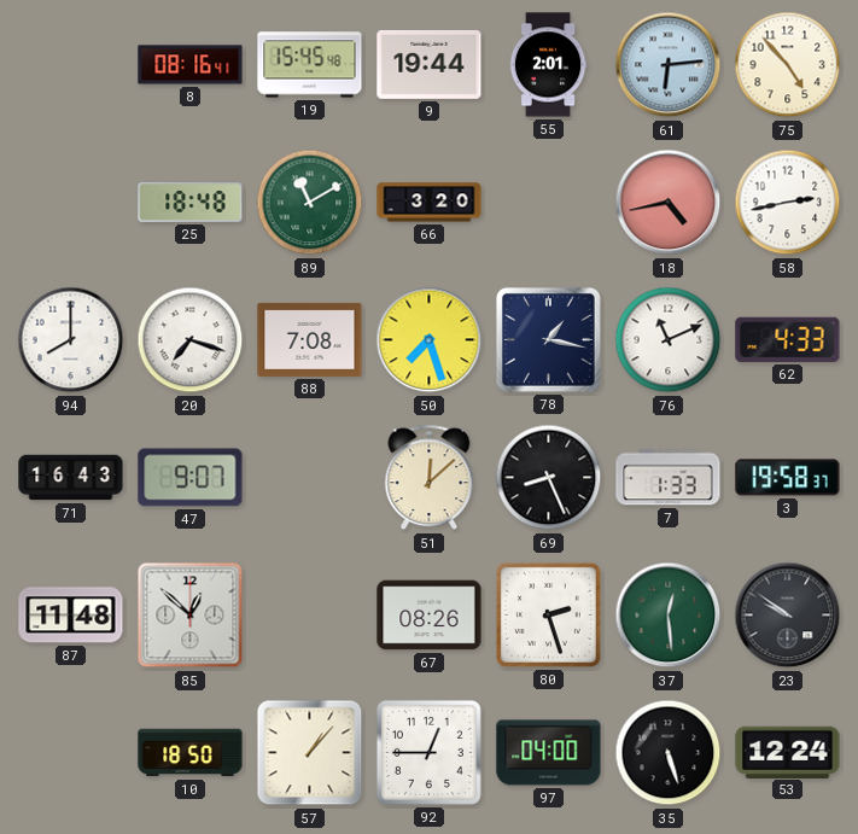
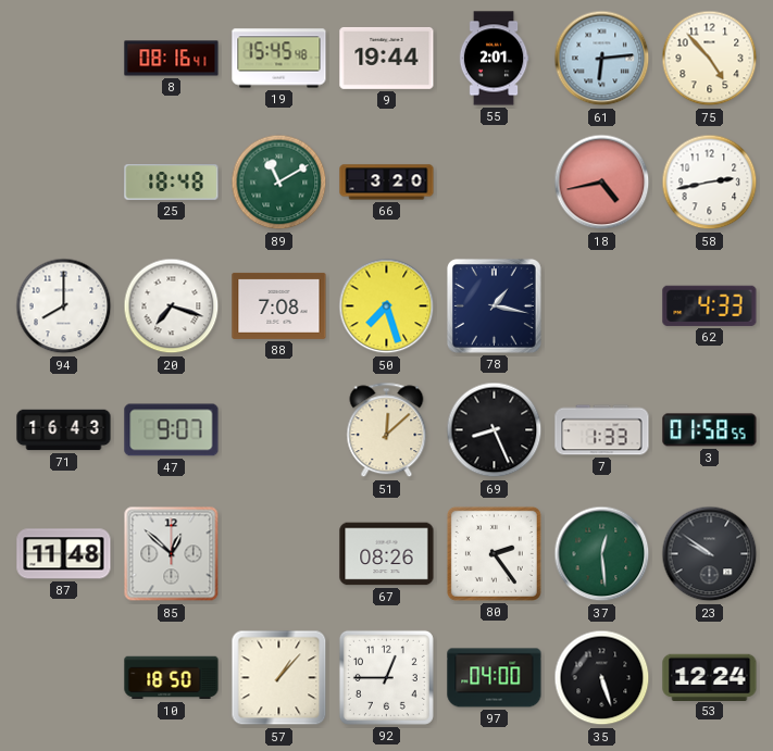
76: 11:11 -> none
3: 19:58 -> 01:58
80: 2:27 -> 2:24
